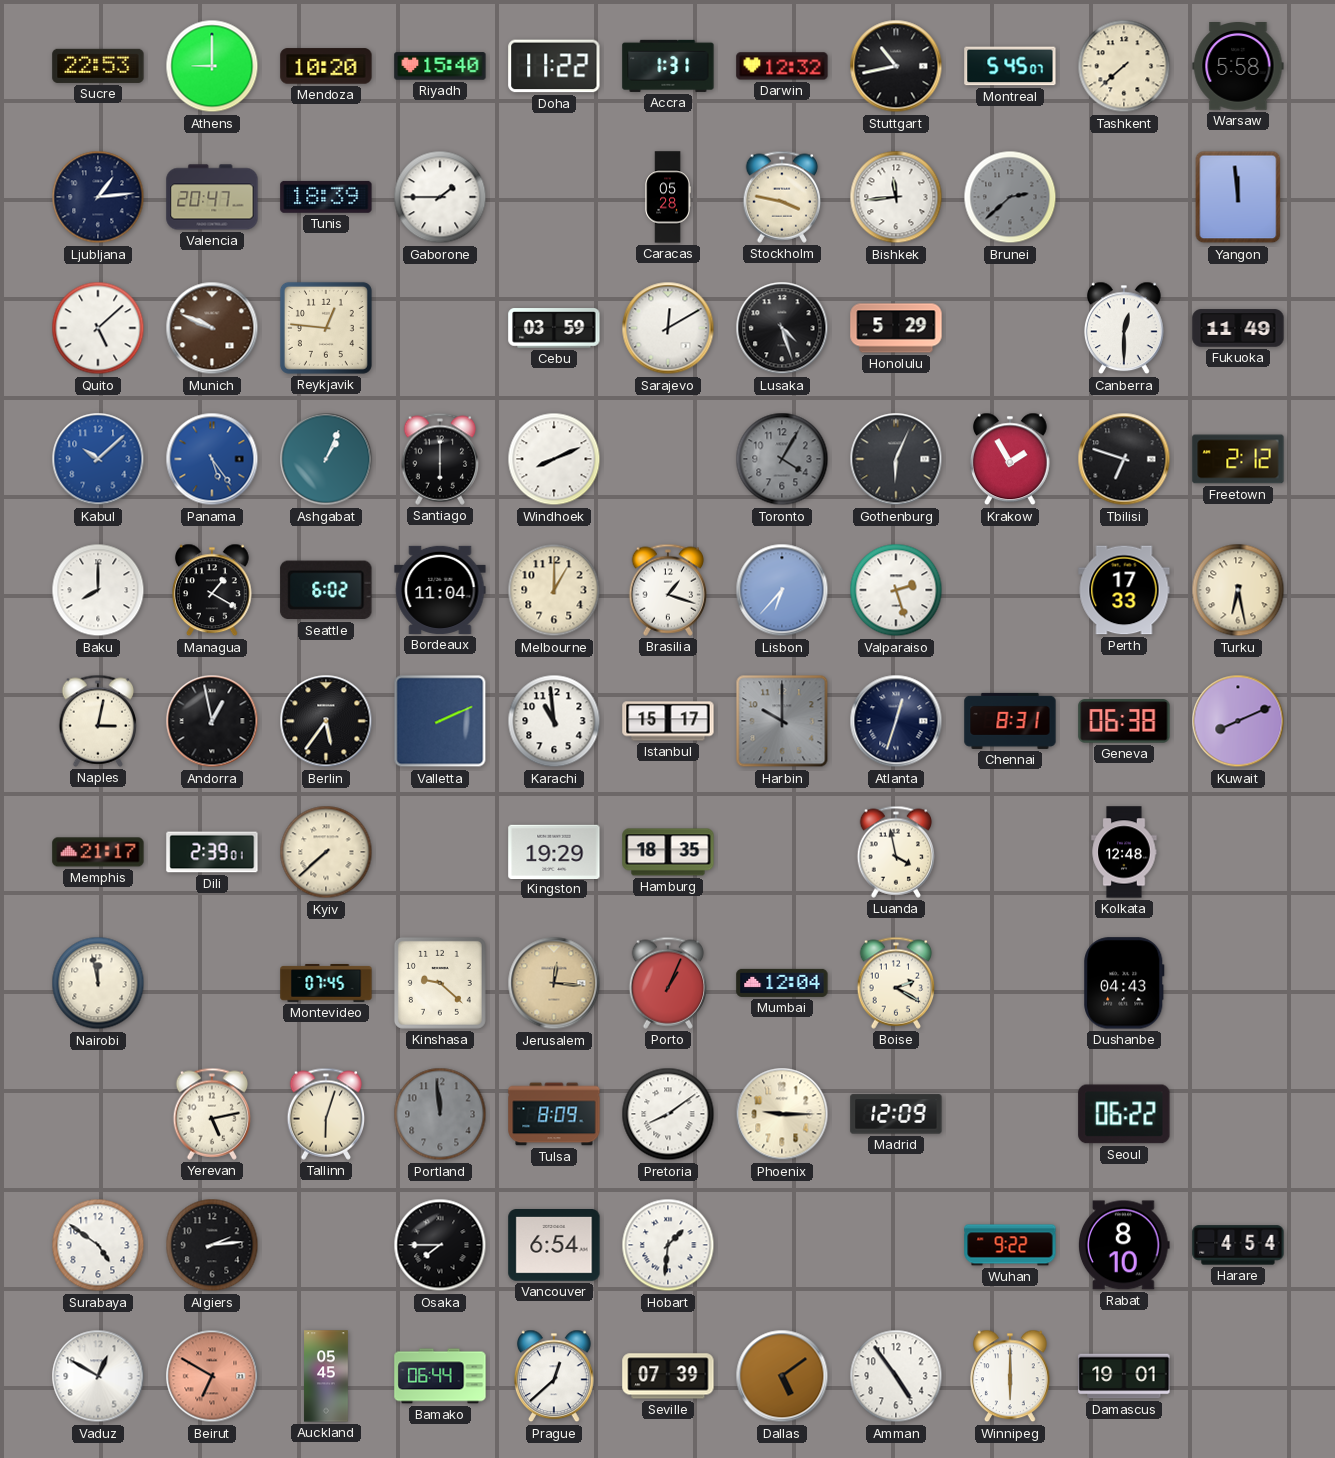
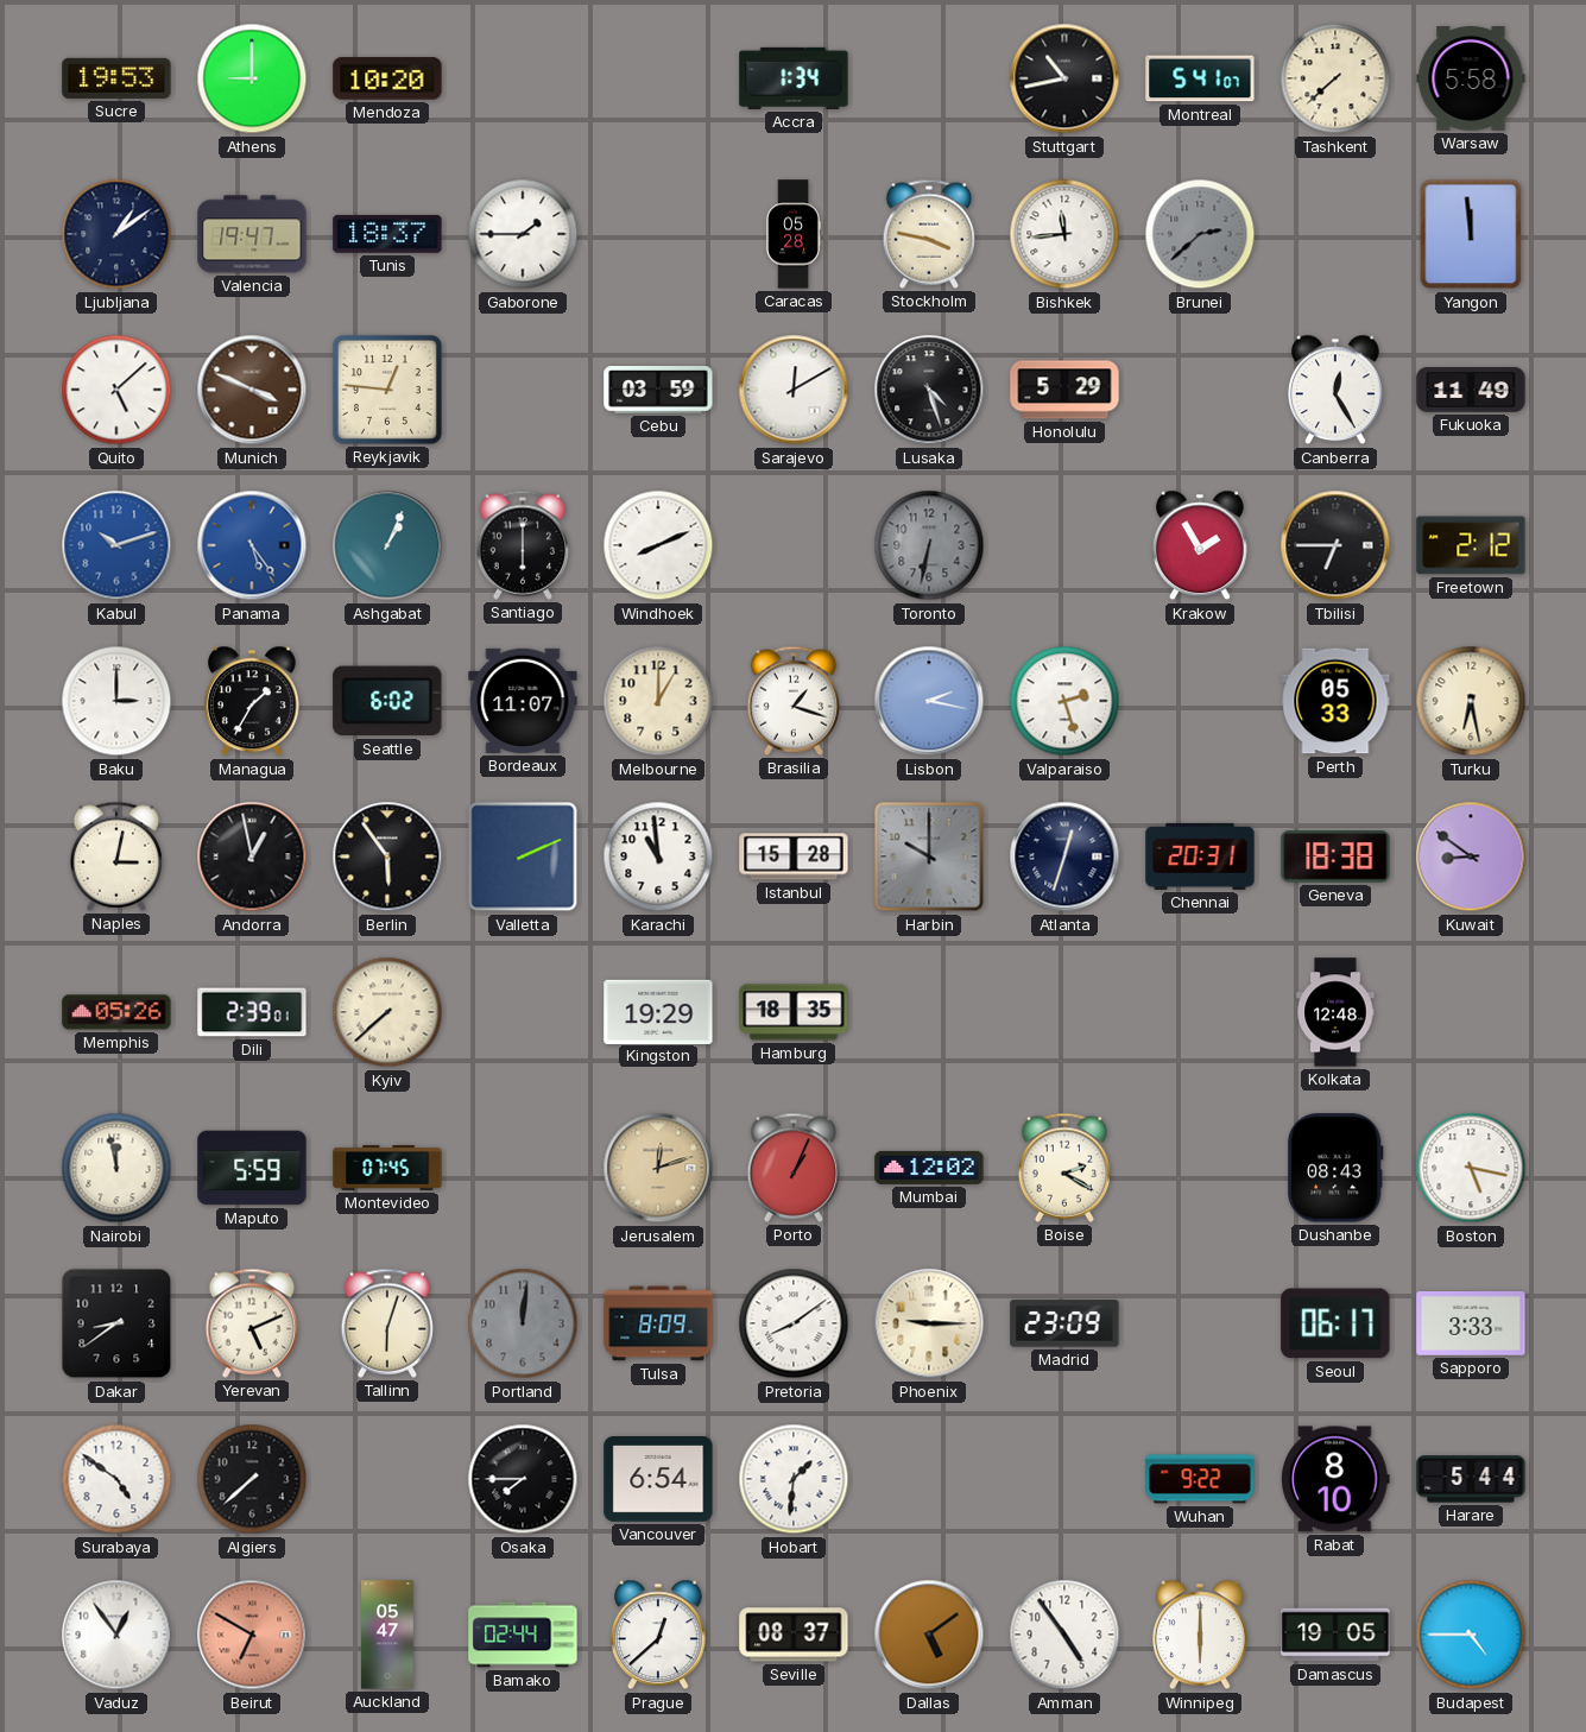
Sucre: 22:53 -> 19:53
Riyadh: 15:40 -> none
Doha: 11:22 -> none
Accra: 1:31 -> 1:34
Darwin: 12:32 -> none
Montreal: 5:45 -> 5:41
Ljubljana: 1:14 -> 1:09
Valencia: 20:47 -> 19:47
Tunis: 18:39 -> 18:37
Munich: 9:49 -> 3:49
Canberra: 12:30 -> 12:25
Kabul: 10:08 -> 10:12
Toronto: 4:05 -> 6:32
Gothenburg: 6:04 -> none
Tbilisi: 6:48 -> 6:45
Baku: 8:00 -> 3:00
Managua: 1:20 -> 1:35
Bordeaux: 11:04 -> 11:07
Lisbon: 6:37 -> 2:17
Perth: 17:33 -> 05:33
Berlin: 5:36 -> 5:54
Istanbul: 15:17 -> 15:28
Chennai: 8:31 -> 20:31
Geneva: 06:38 -> 18:38
Kuwait: 8:11 -> 8:51
Memphis: 21:17 -> 05:26
Luanda: 3:58 -> none
Maputo: none -> 5:59
Kinshasa: 9:22 -> none
Jerusalem: 12:16 -> 12:12
Mumbai: 12:04 -> 12:02
Dushanbe: 04:43 -> 08:43
Boston: none -> 5:17
Dakar: none -> 8:39
Yerevan: 5:13 -> 5:11
Portland: 11:59 -> 12:01
Madrid: 12:09 -> 23:09
Seoul: 06:22 -> 06:17
Sapporo: none -> 3:33
Algiers: 2:14 -> 7:38
Harare: 4:54 -> 5:44
Vaduz: 12:50 -> 12:54
Auckland: 05:45 -> 05:47
Bamako: 06:44 -> 02:44
Seville: 07:39 -> 08:37
Damascus: 19:01 -> 19:05
Budapest: none -> 4:45
